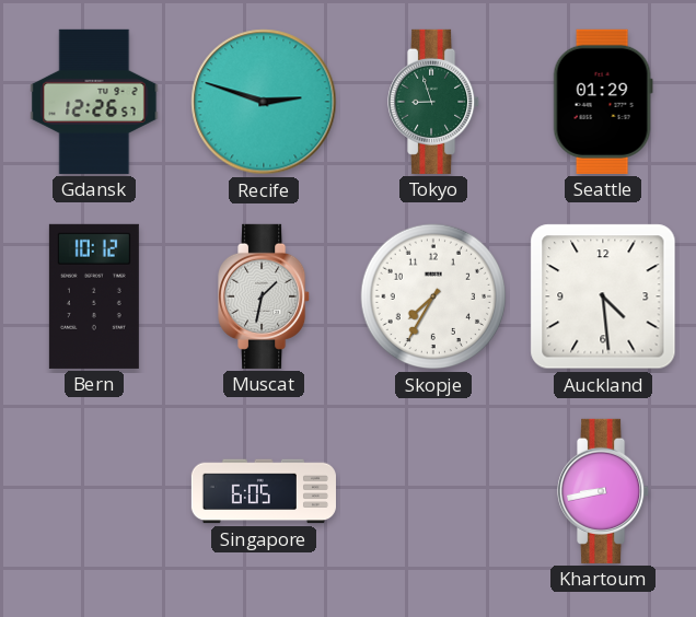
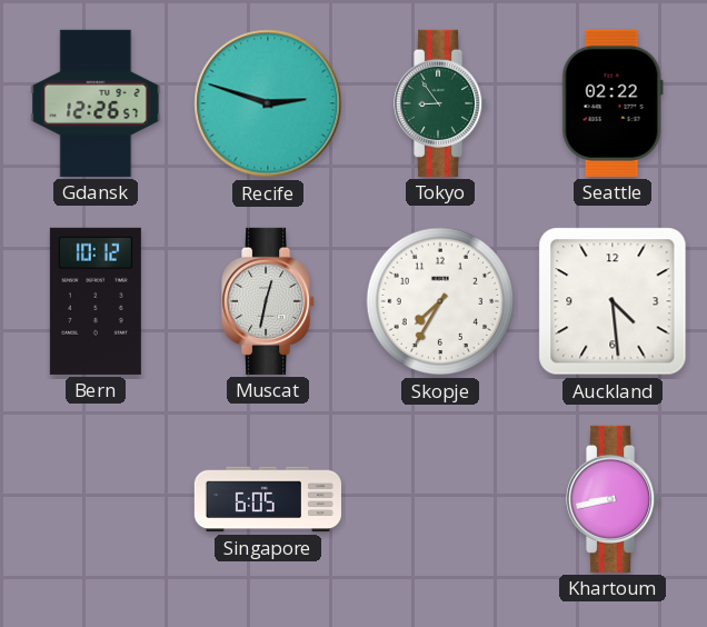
Tokyo: 8:57 -> 8:54
Seattle: 01:29 -> 02:22
Muscat: 1:32 -> 12:32
